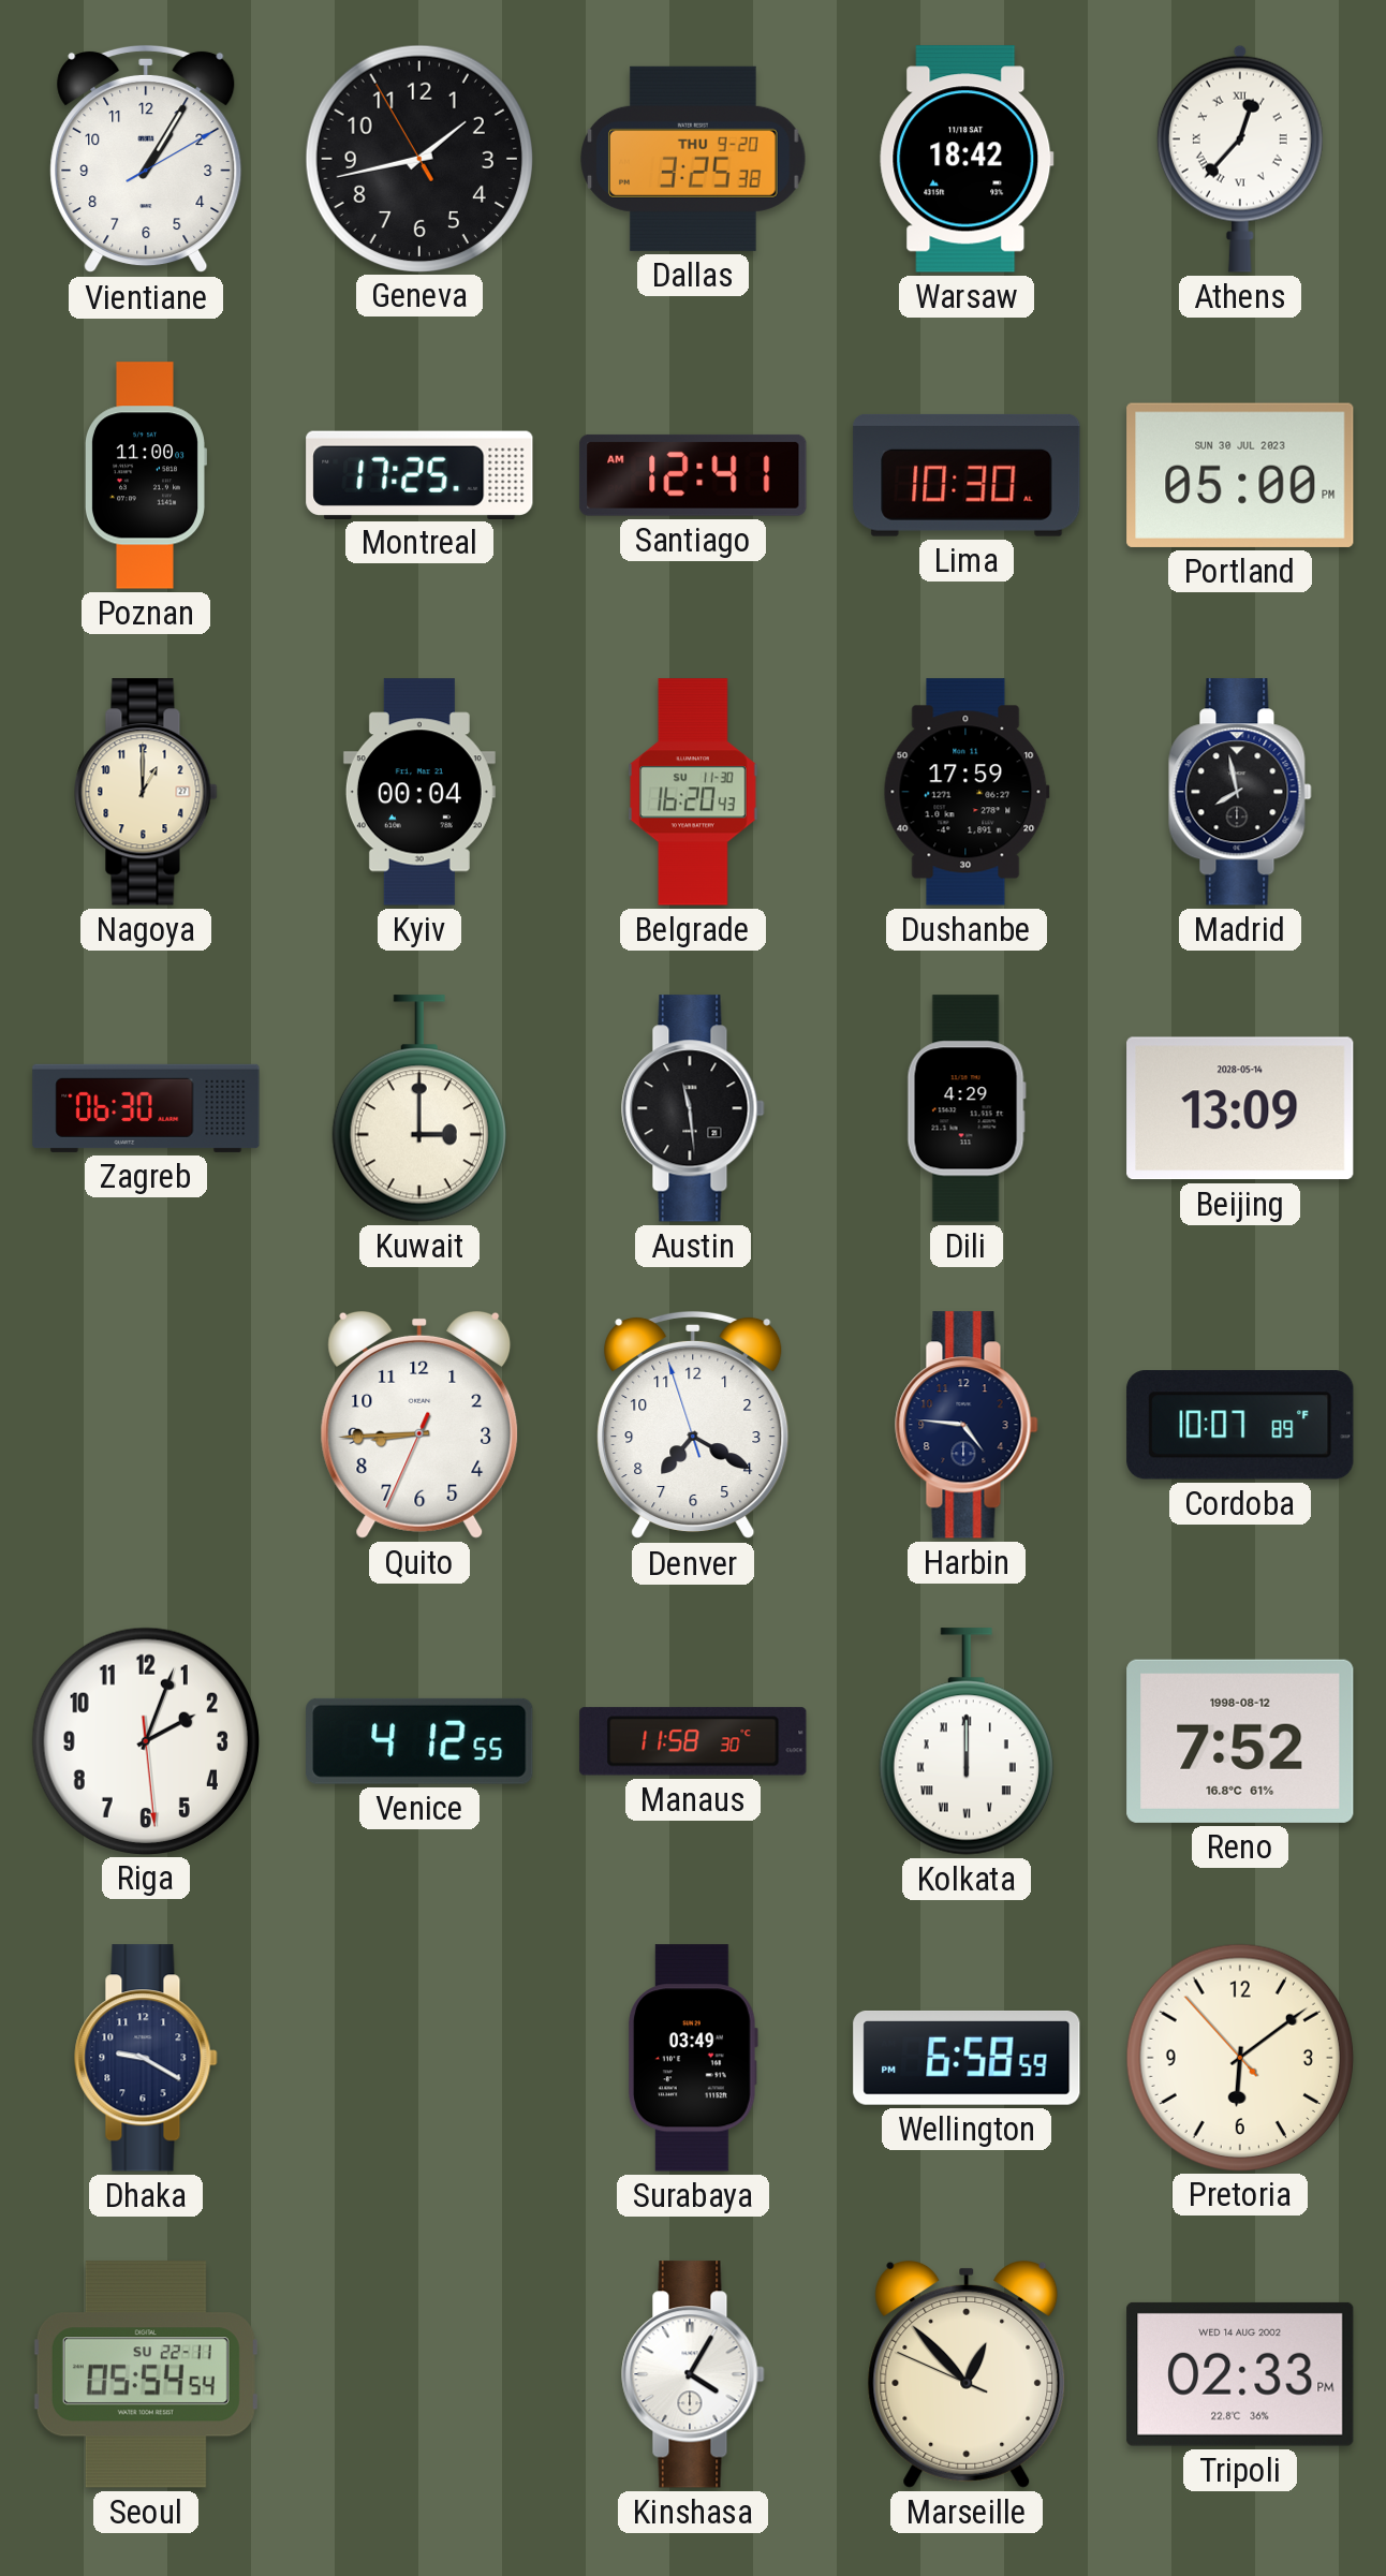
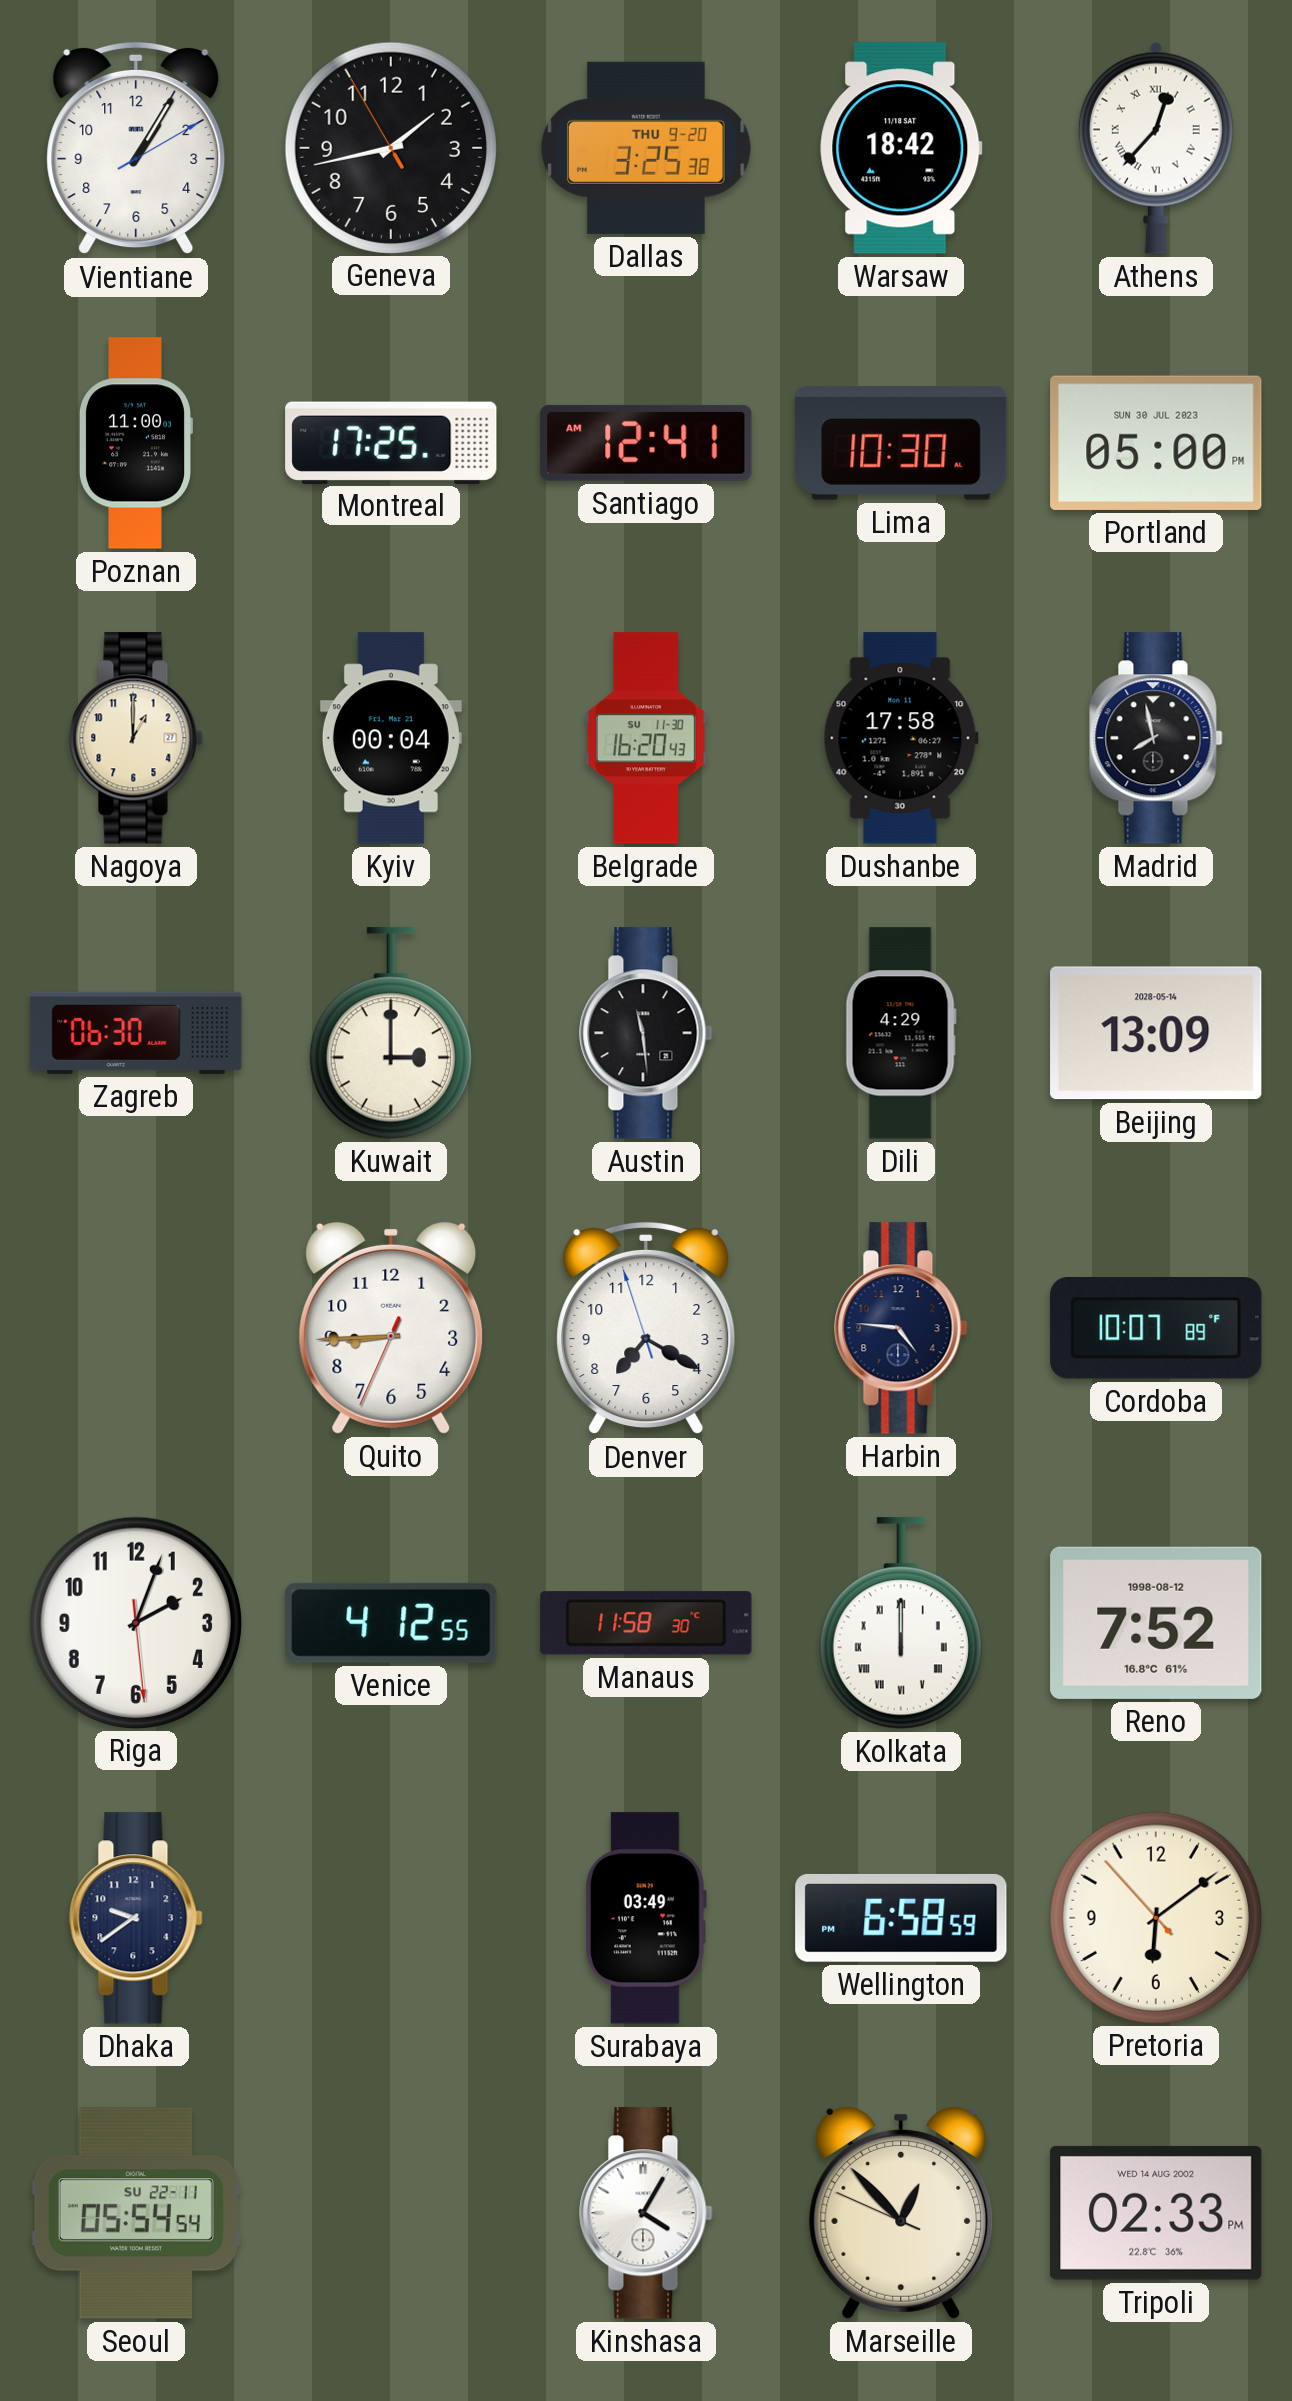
Dushanbe: 17:59 -> 17:58
Dhaka: 9:20 -> 9:39
